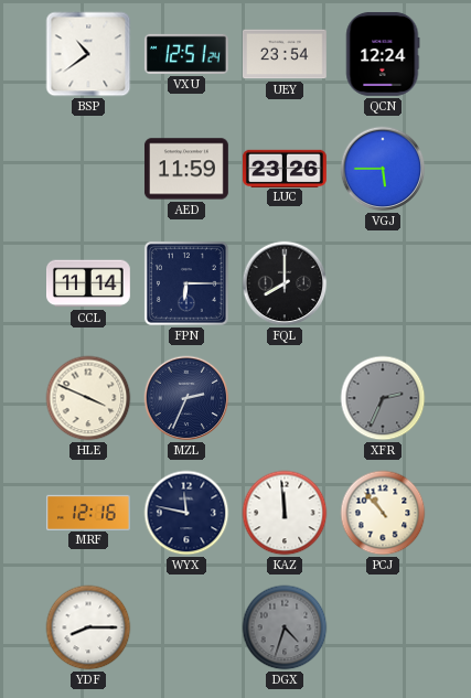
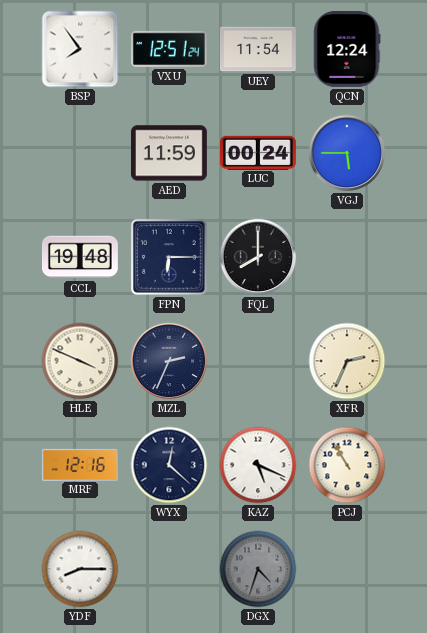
BSP: 10:39 -> 7:54
UEY: 23:54 -> 11:54
LUC: 23:26 -> 00:24
CCL: 11:14 -> 19:48
XFR dial: grey -> cream
WYX: 11:47 -> 12:22
KAZ: 11:59 -> 5:19
PCJ: 10:53 -> 10:55
